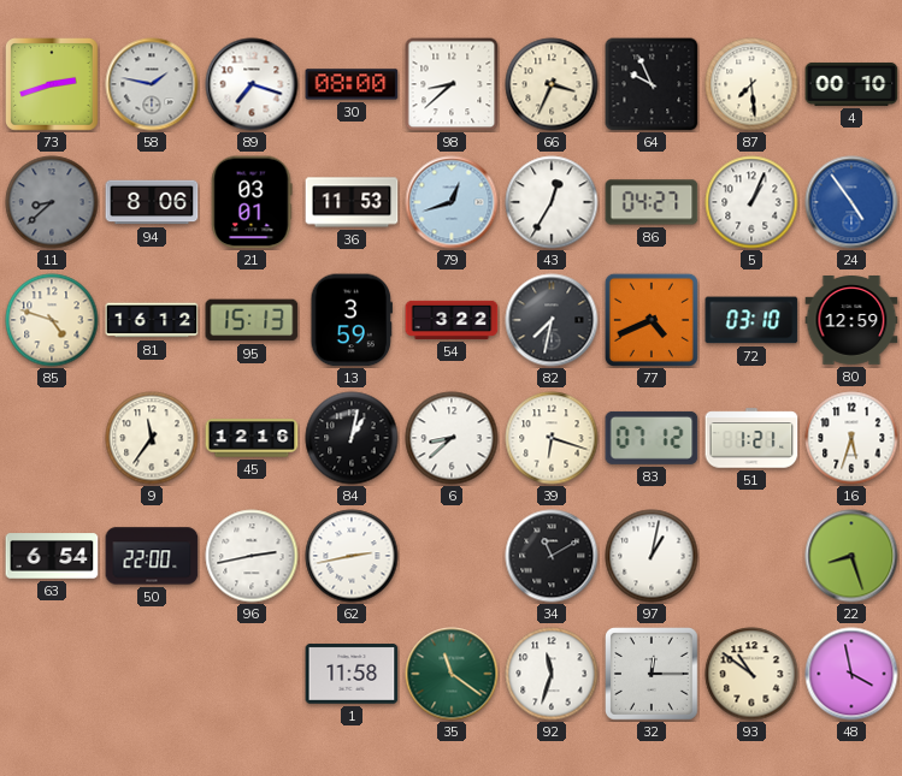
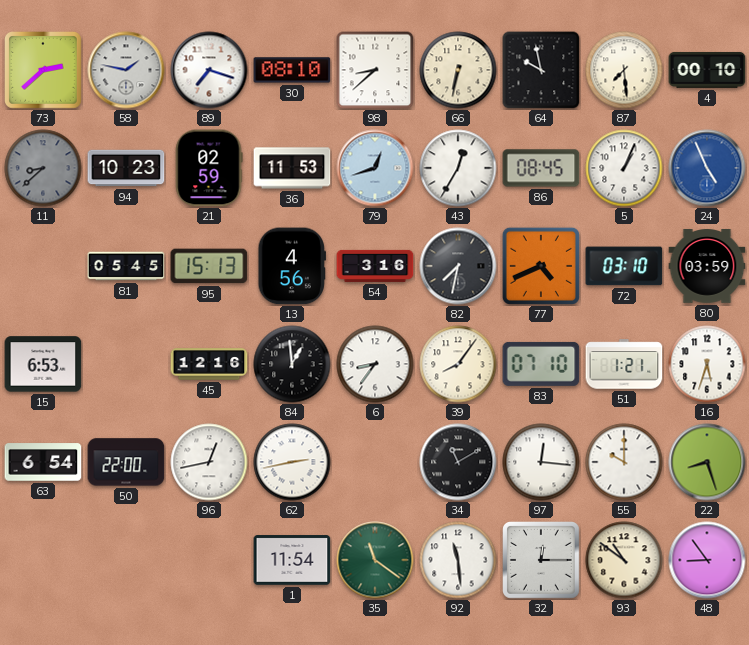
73: 2:42 -> 2:38
30: 08:00 -> 08:10
66: 3:34 -> 6:32
64: 9:56 -> 9:58
94: 8:06 -> 10:23
21: 03:01 -> 02:59
86: 04:27 -> 08:45
24: 4:54 -> 4:56
85: 4:48 -> none
81: 16:12 -> 05:45
13: 3:59 -> 4:56
54: 3:22 -> 3:16
80: 12:59 -> 03:59
15: none -> 6:53
9: 11:36 -> none
84: 1:02 -> 12:59
6: 8:38 -> 8:36
39: 6:18 -> 8:06
83: 07:12 -> 07:10
96: 2:43 -> 12:43
97: 1:02 -> 12:16
55: none -> 10:00
1: 11:58 -> 11:54
92: 11:33 -> 11:29
48: 3:58 -> 8:54
